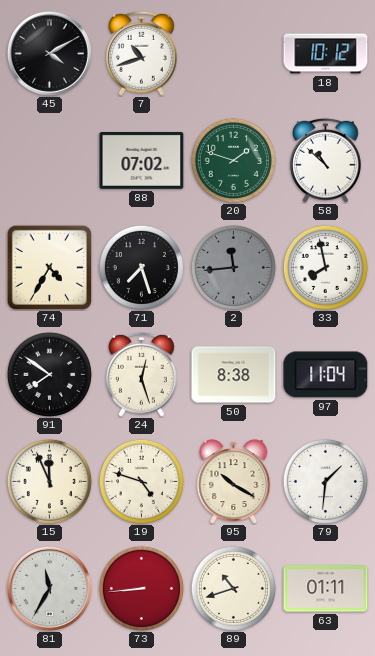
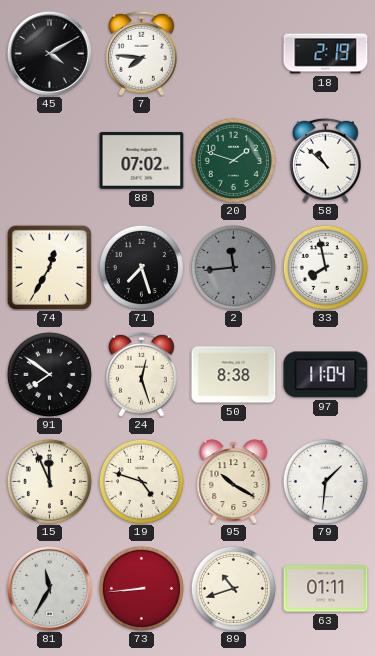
7: 10:42 -> 7:46
18: 10:12 -> 2:19
74: 4:35 -> 12:35
